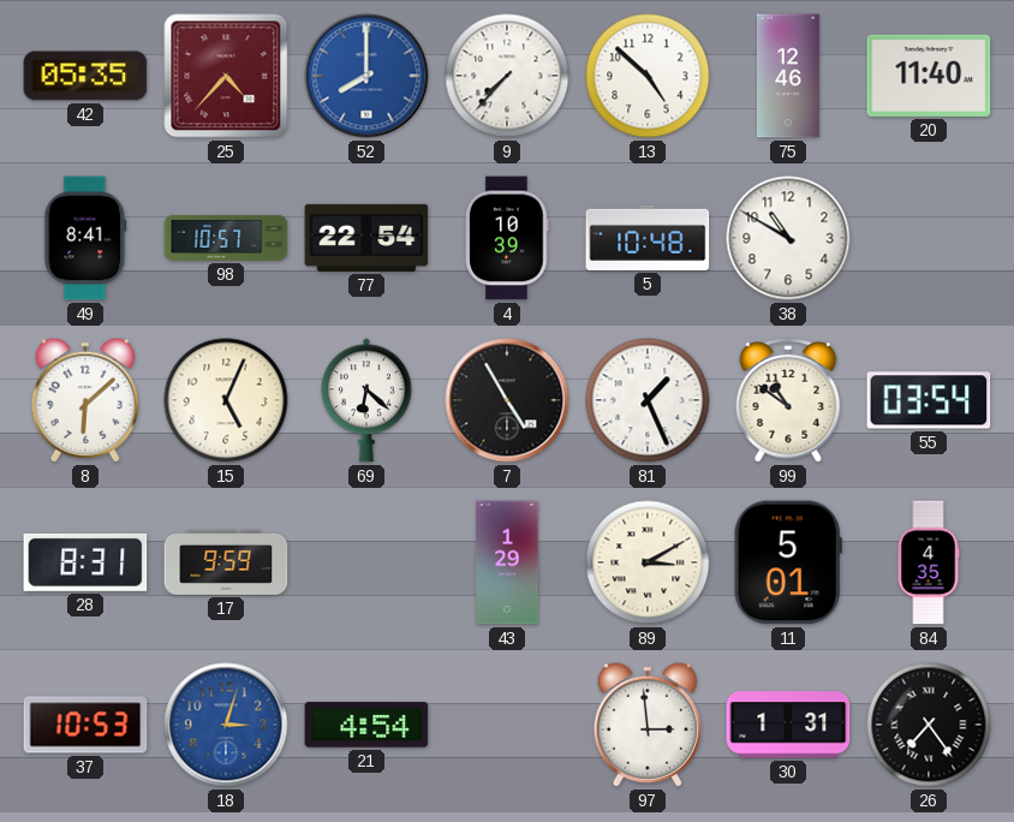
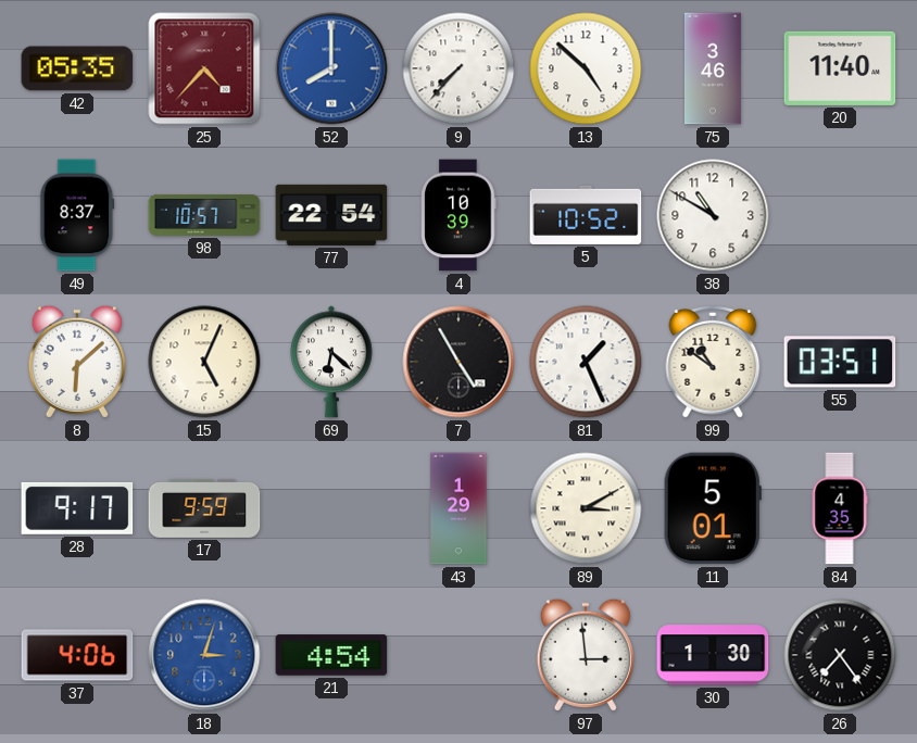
75: 12:46 -> 3:46
49: 8:41 -> 8:37
5: 10:48 -> 10:52
55: 03:54 -> 03:51
28: 8:31 -> 9:17
37: 10:53 -> 4:06
30: 1:31 -> 1:30
